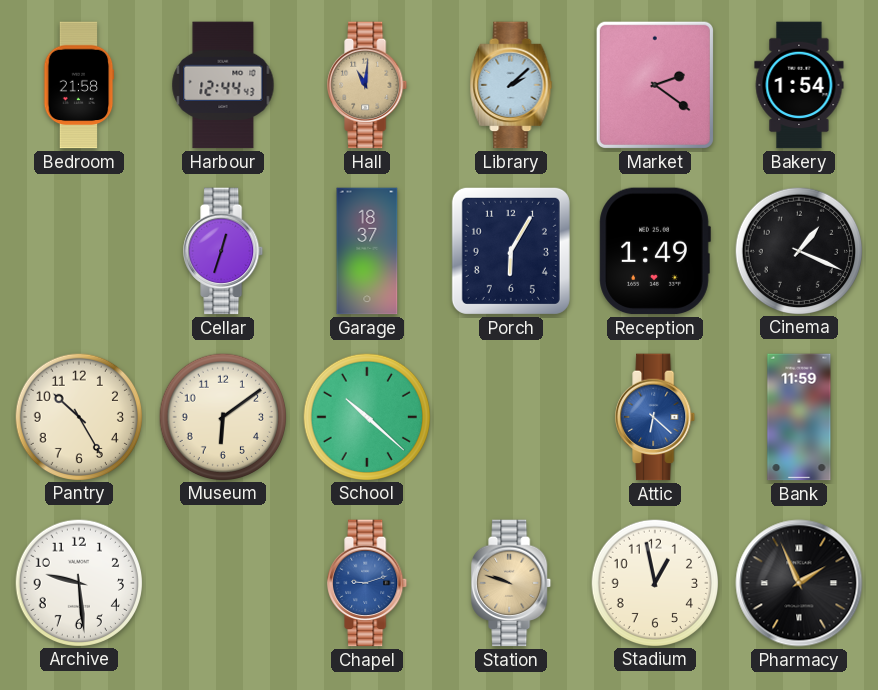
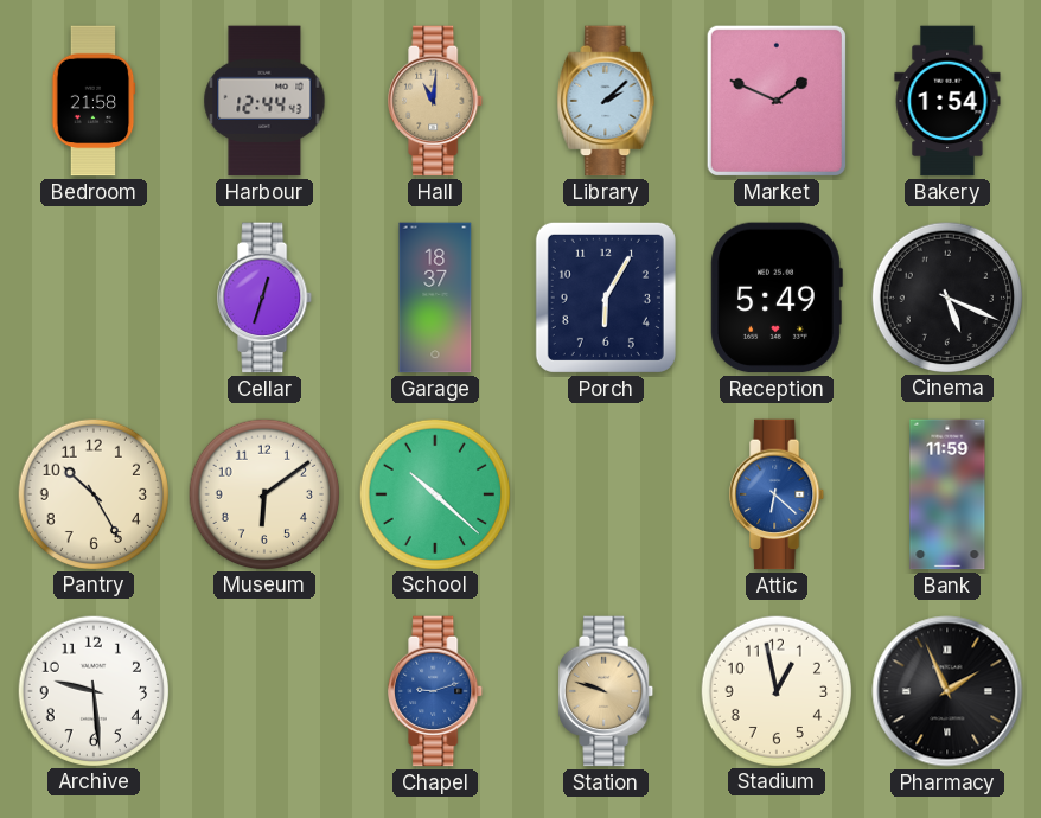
Market: 2:21 -> 1:49
Reception: 1:49 -> 5:49
Cinema: 1:19 -> 5:19
